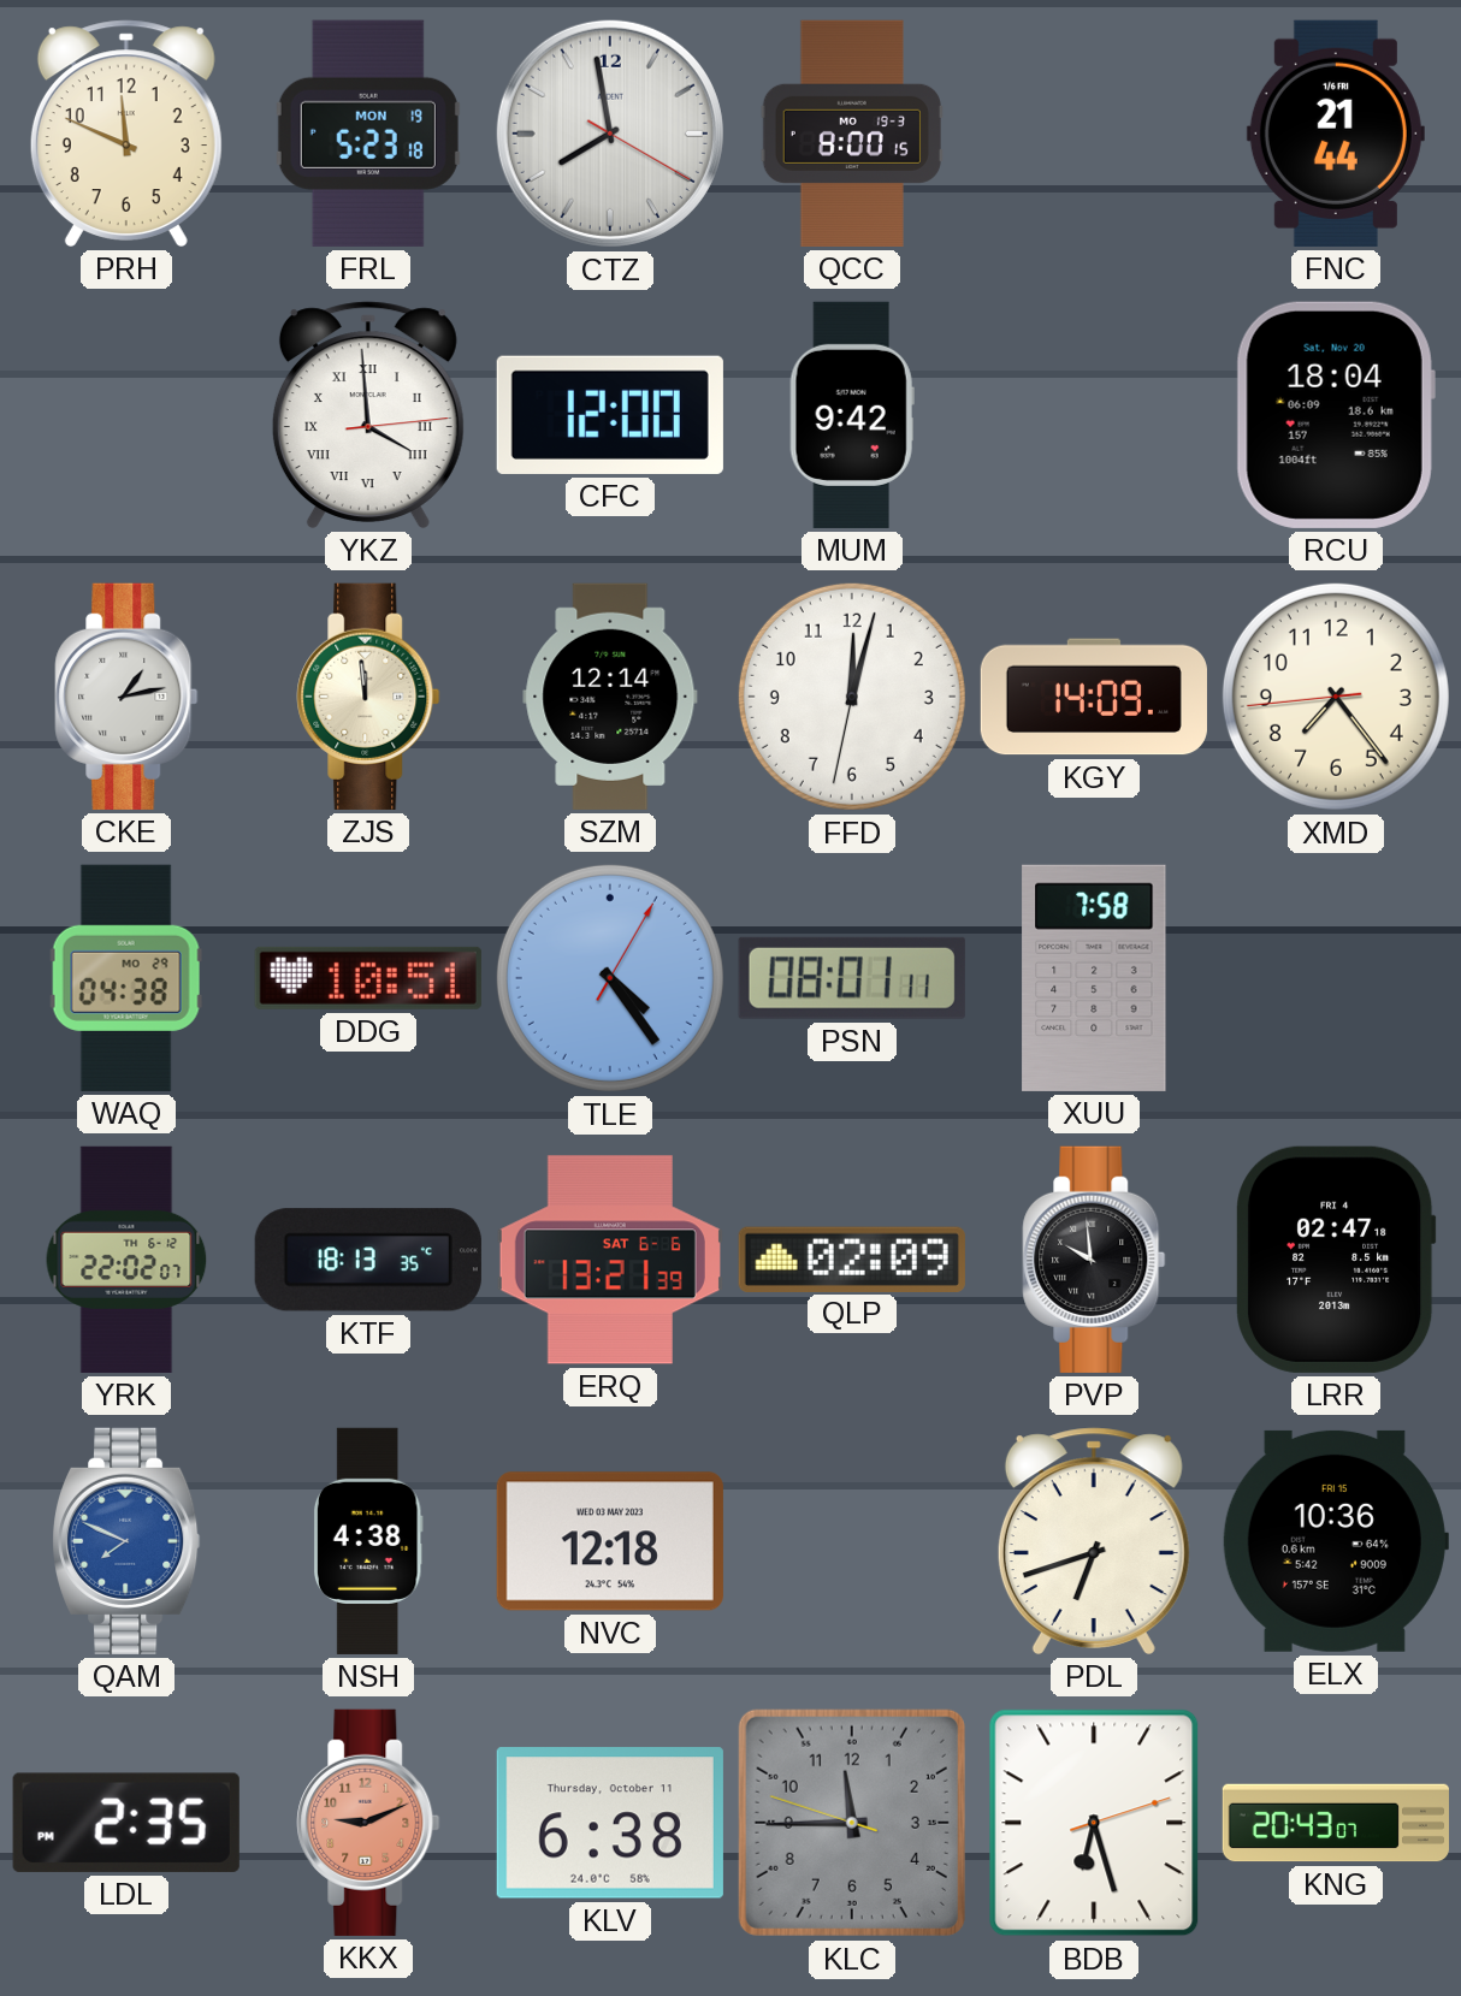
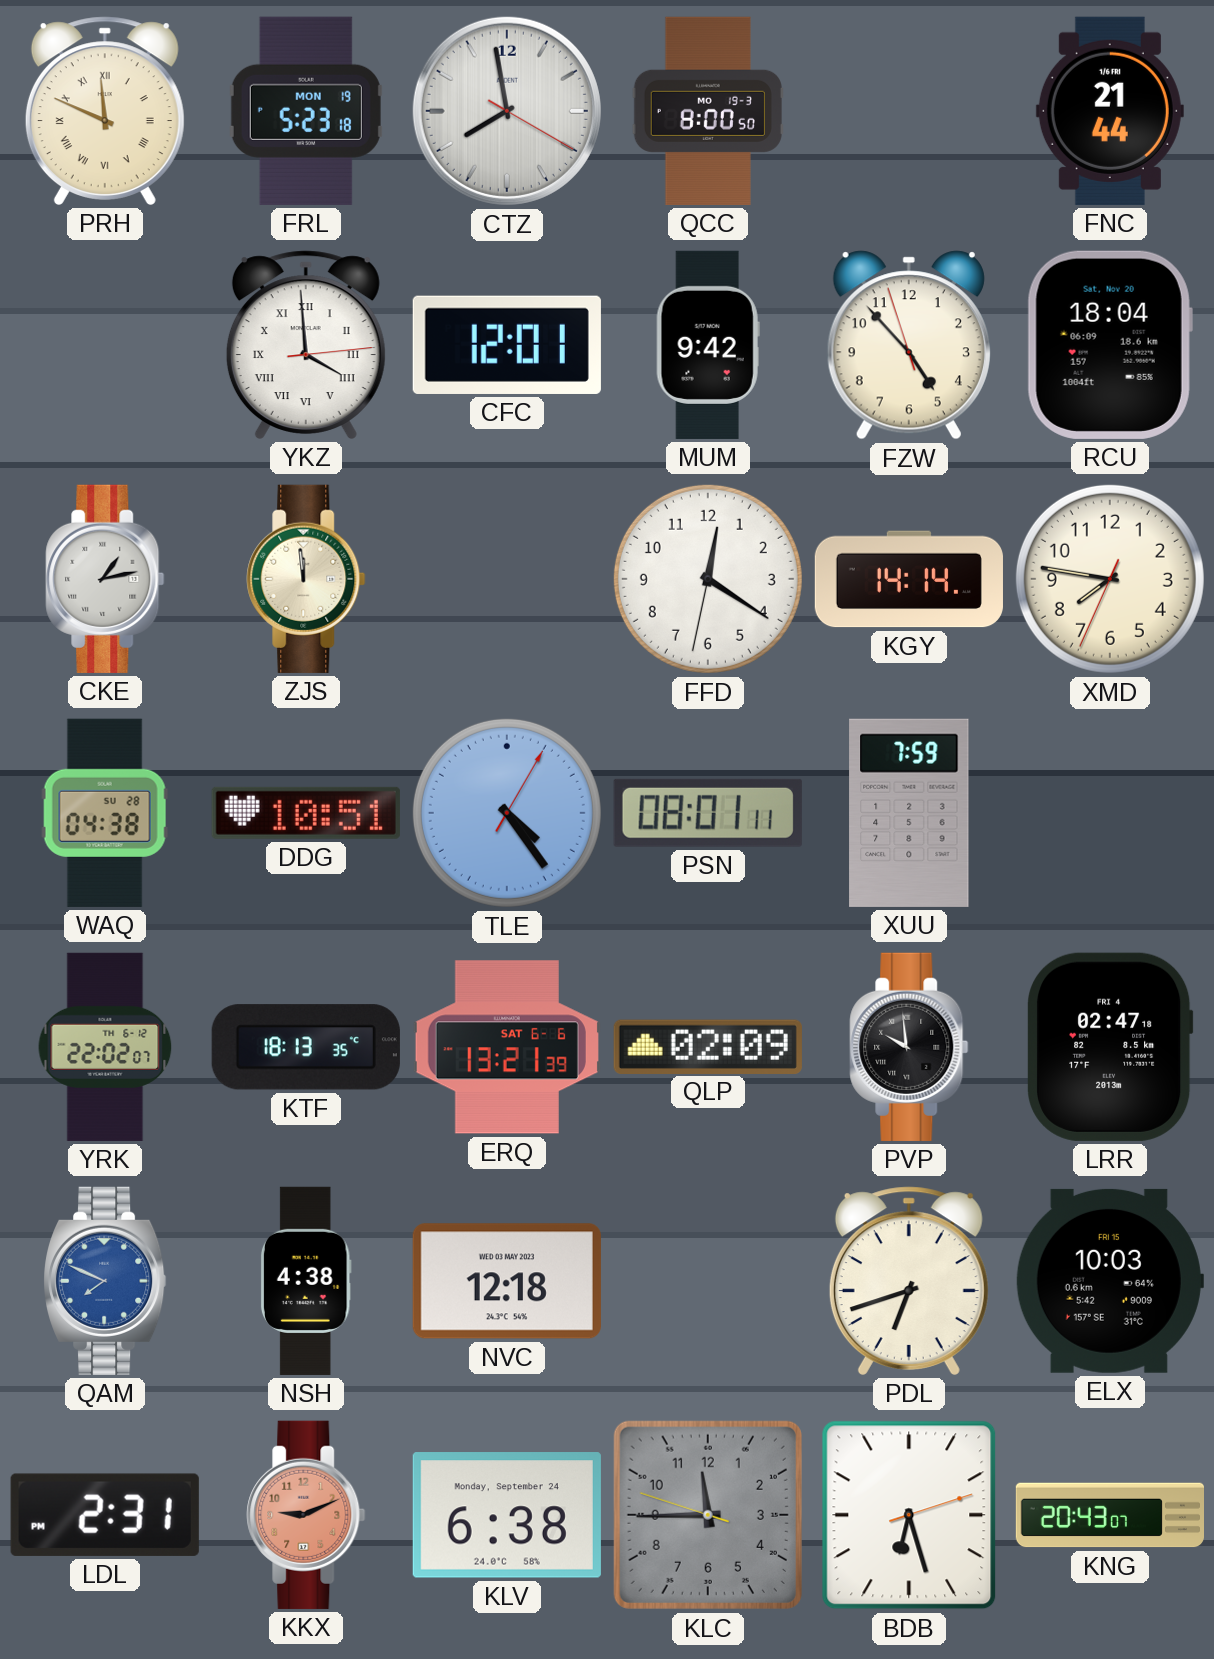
PRH numerals: Arabic -> Roman
QCC: 8:00:15 -> 8:00:50
CFC: 12:00 -> 12:01
FZW: none -> 4:52
SZM: 12:14 -> none
FFD: 12:02 -> 12:20
KGY: 14:09 -> 14:14
XMD: 7:23 -> 7:46
WAQ date: MO 29 -> SU 28
XUU: 7:58 -> 7:59
ELX: 10:36 -> 10:03
LDL: 2:35 -> 2:31
KLV date: Thursday, October 11 -> Monday, September 24
